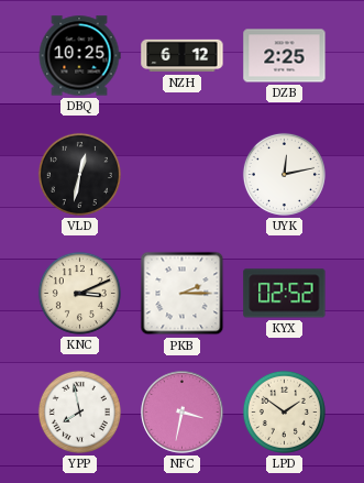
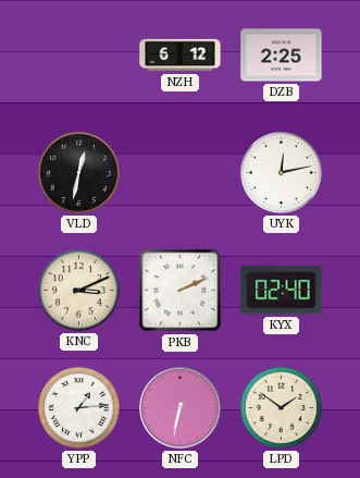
DBQ: 10:25 -> none
PKB: 2:15 -> 2:11
KYX: 02:52 -> 02:40
YPP: 7:58 -> 1:14
NFC: 3:32 -> 6:32
